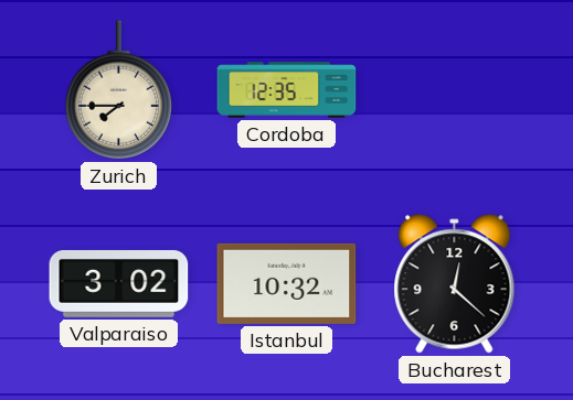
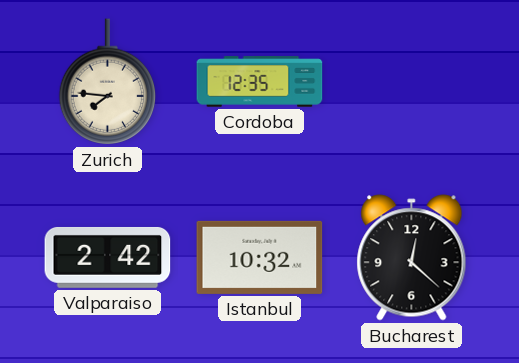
Zurich: 7:45 -> 7:46
Valparaiso: 3:02 -> 2:42
